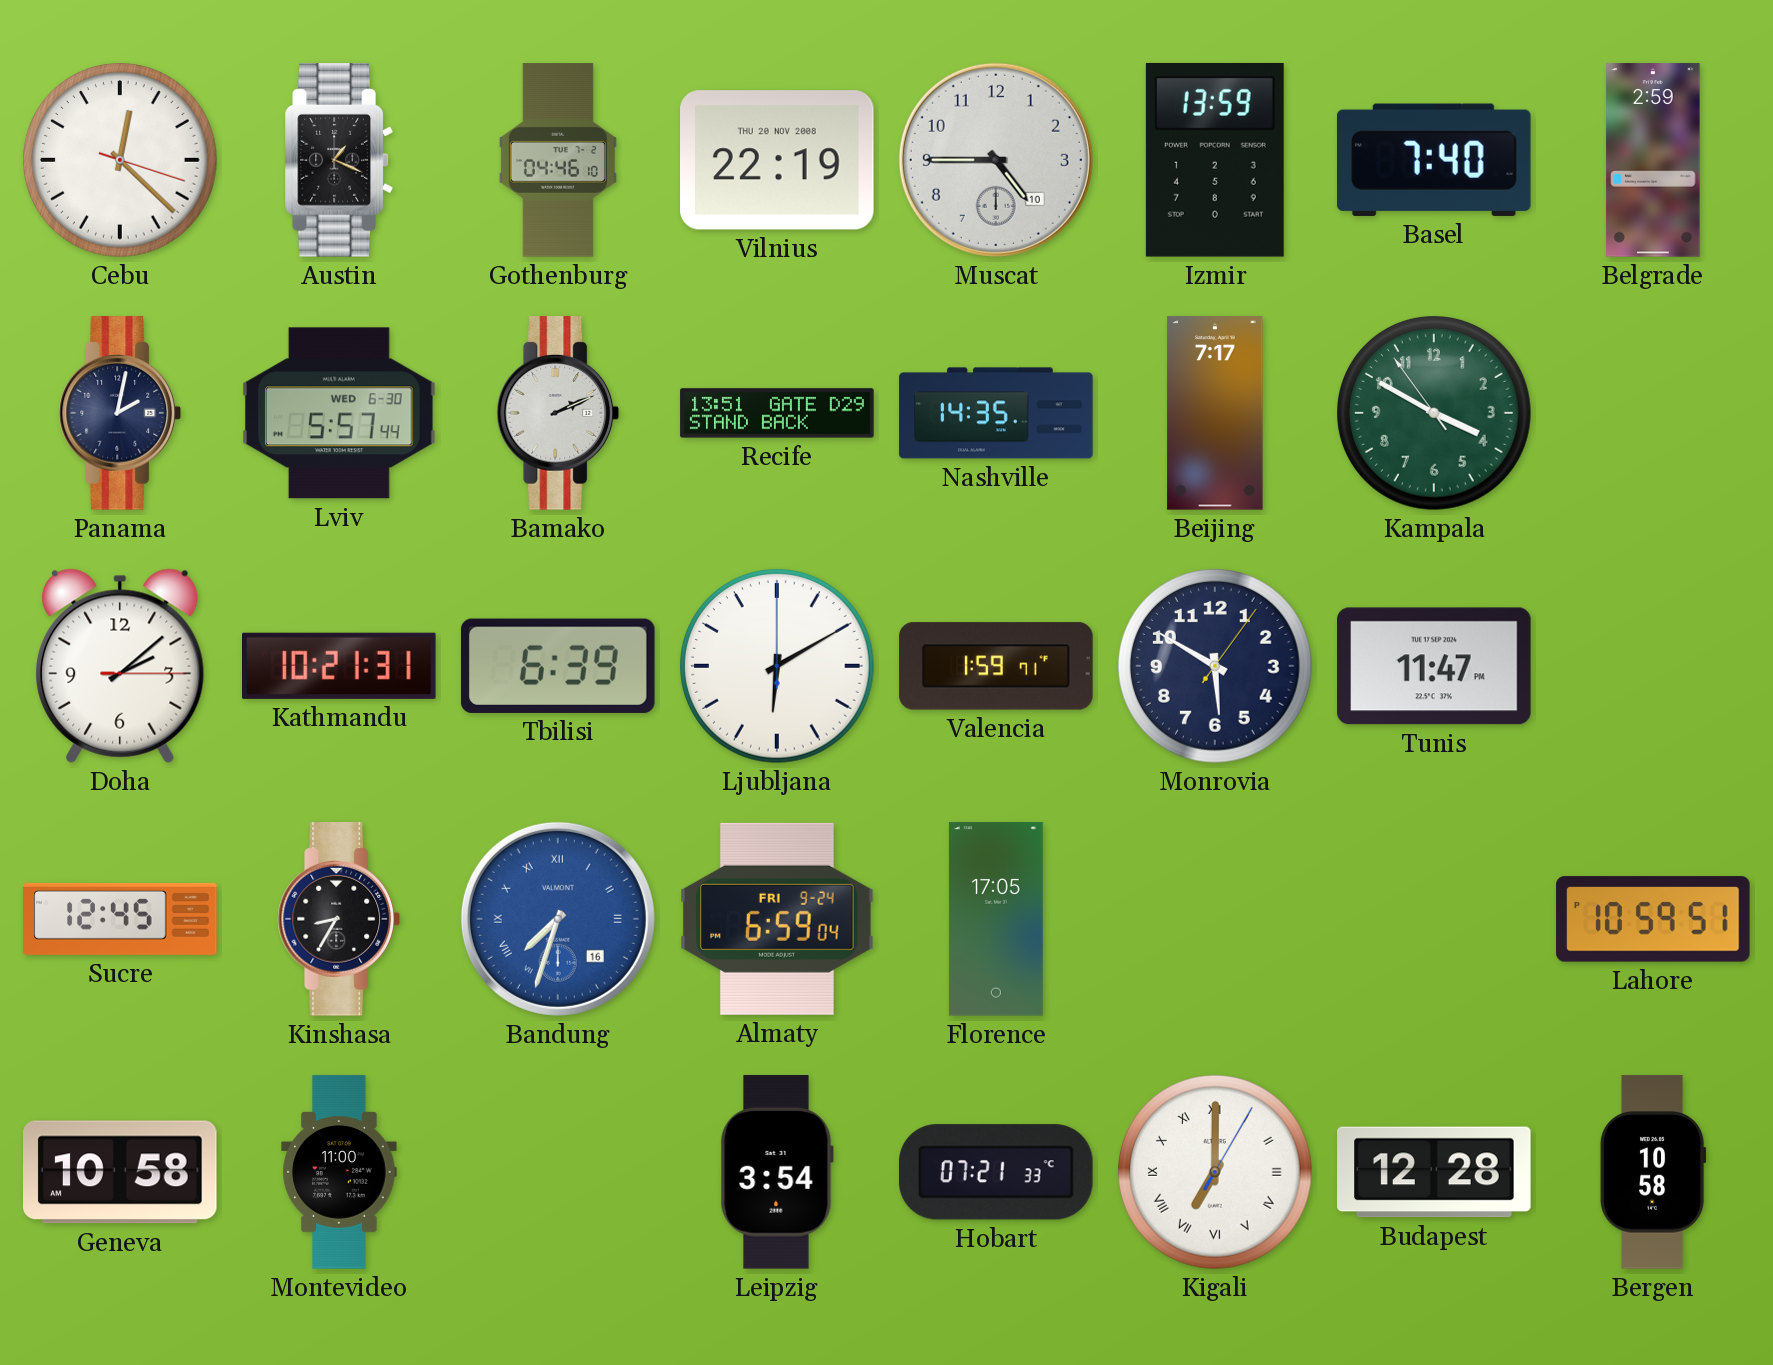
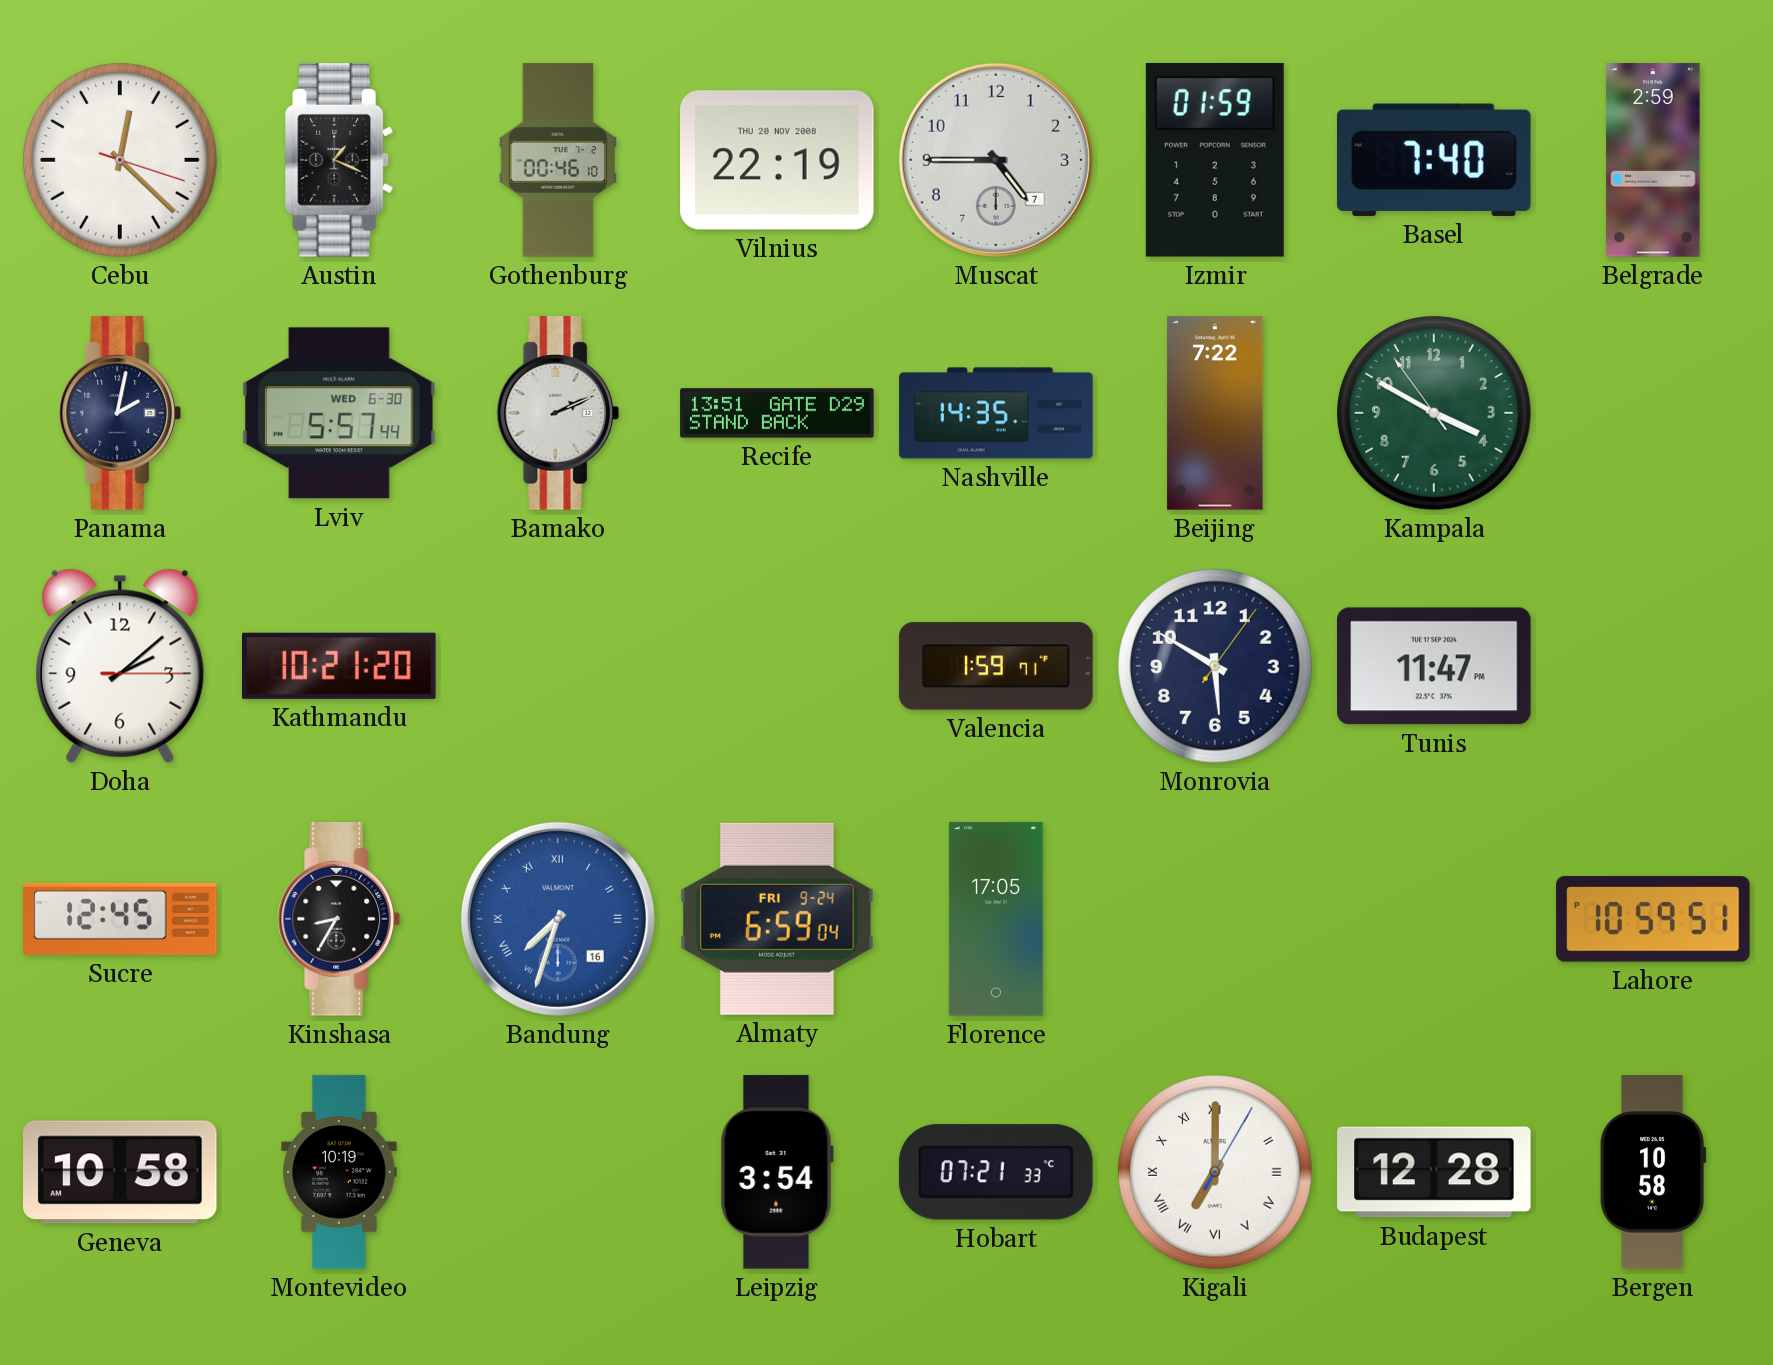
Gothenburg: 04:46 -> 00:46
Muscat date: 10 -> 7
Izmir: 13:59 -> 01:59
Beijing: 7:17 -> 7:22
Kathmandu: 10:21:31 -> 10:21:20
Tbilisi: 6:39 -> none
Ljubljana: 6:10 -> none
Montevideo: 11:00 -> 10:19
